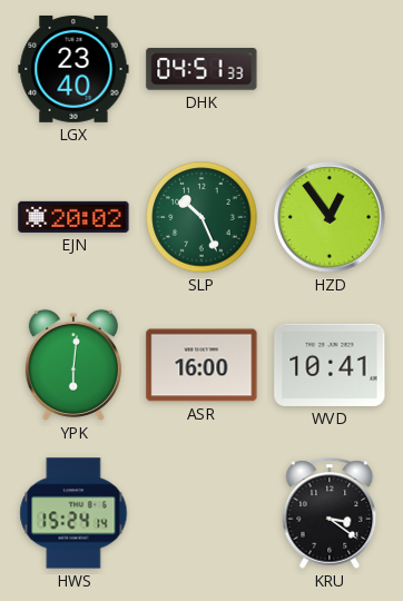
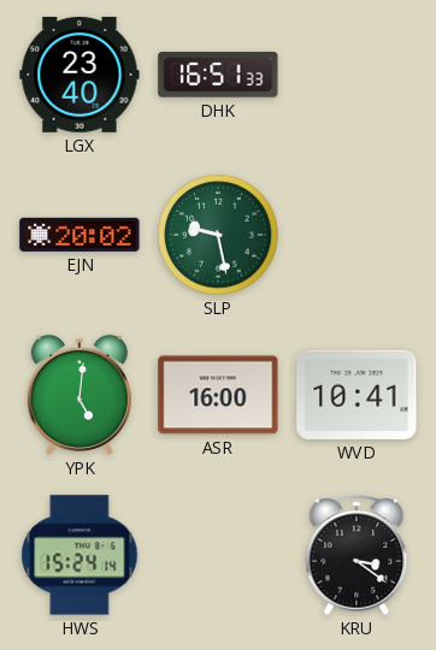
DHK: 04:51 -> 16:51
SLP: 10:26 -> 9:28
HZD: 12:54 -> none
YPK: 6:01 -> 5:01
